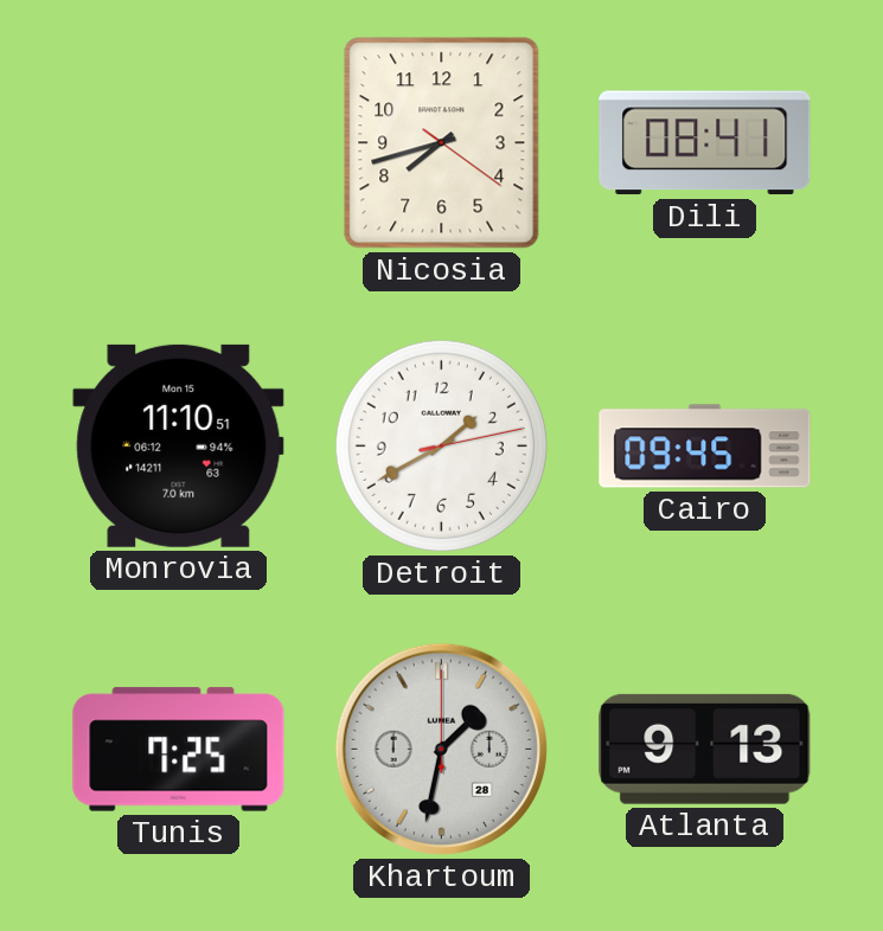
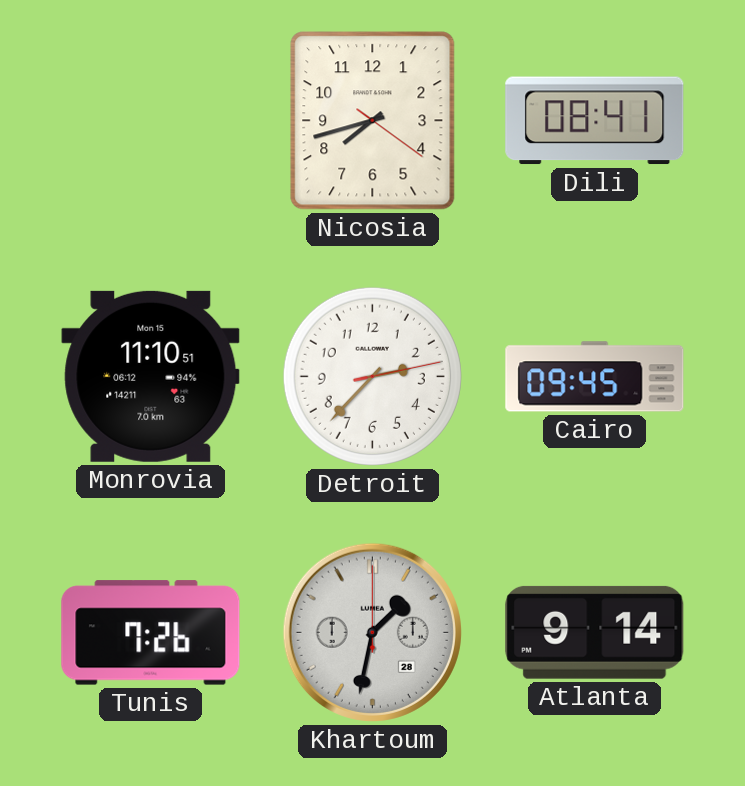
Detroit: 1:40 -> 2:37
Tunis: 7:25 -> 7:26
Atlanta: 9:13 -> 9:14
